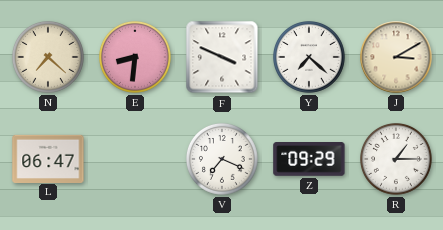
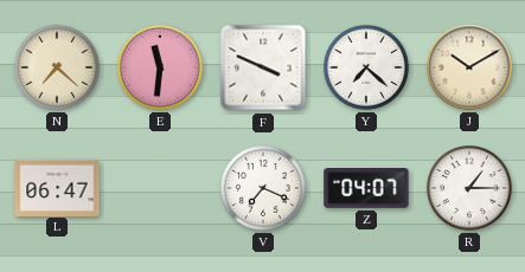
E: 8:31 -> 11:31
J: 3:10 -> 10:10
Z: 09:29 -> 04:07
